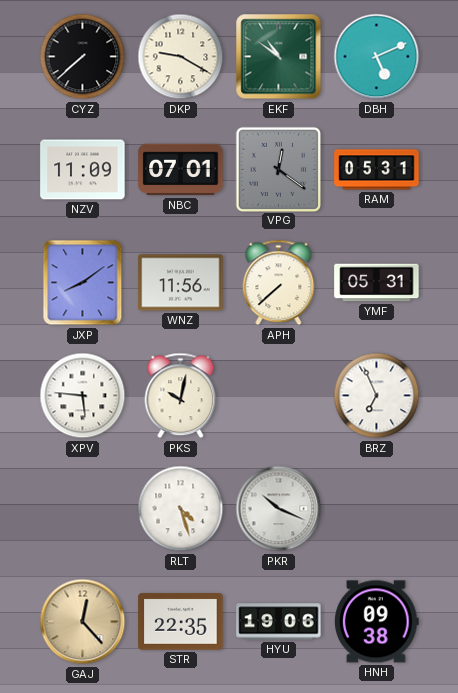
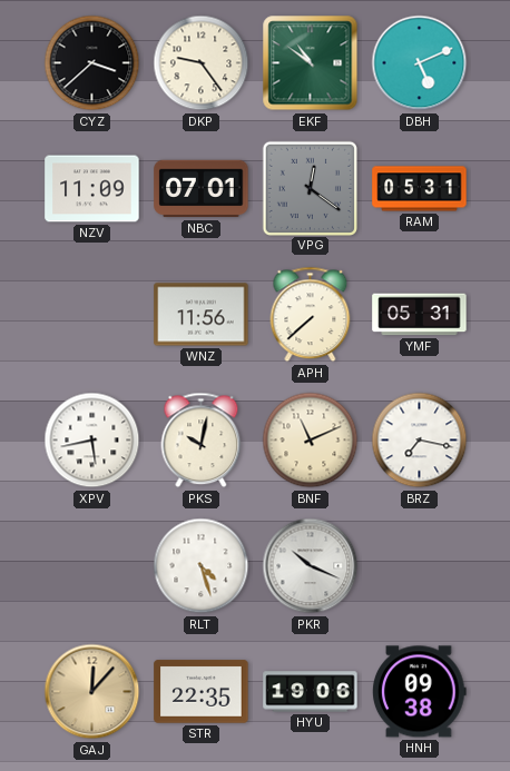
CYZ: 7:38 -> 3:38
DKP: 9:20 -> 9:24
JXP: 8:09 -> none
XPV: 5:46 -> 5:43
BNF: none -> 11:11
BRZ: 6:56 -> 7:17
GAJ: 12:23 -> 12:07
